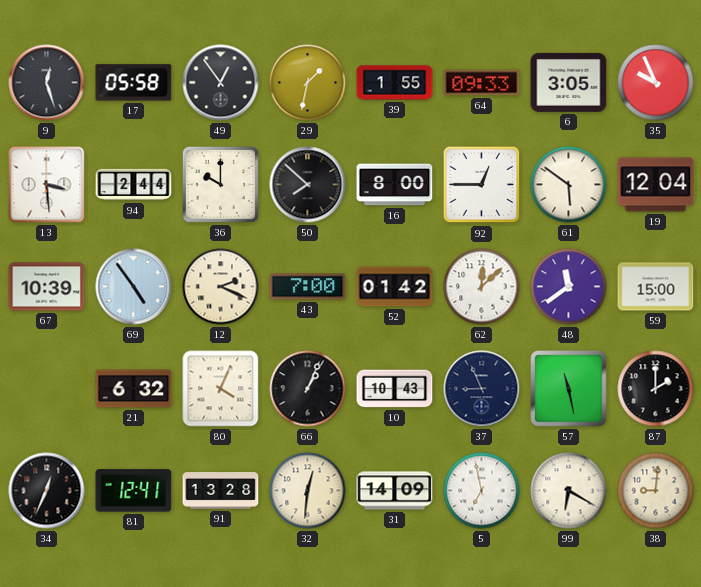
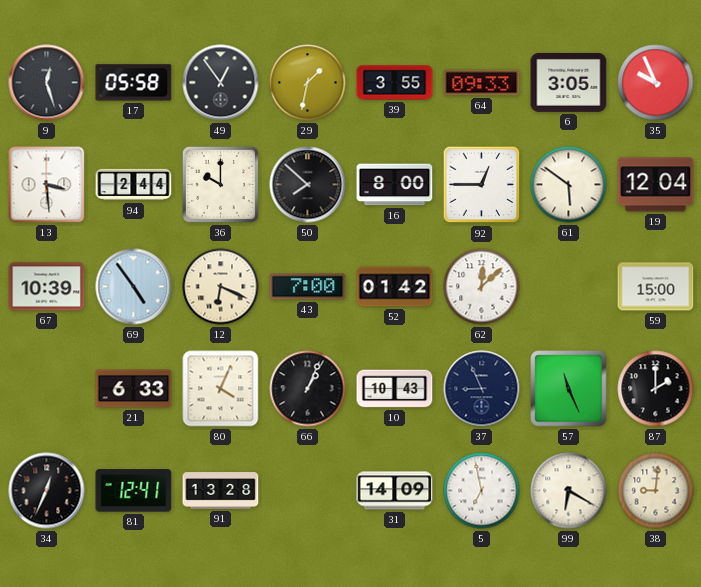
39: 1:55 -> 3:55
12: 2:19 -> 6:19
48: 11:39 -> none
21: 6:32 -> 6:33
57: 11:28 -> 11:26
32: 12:31 -> none
